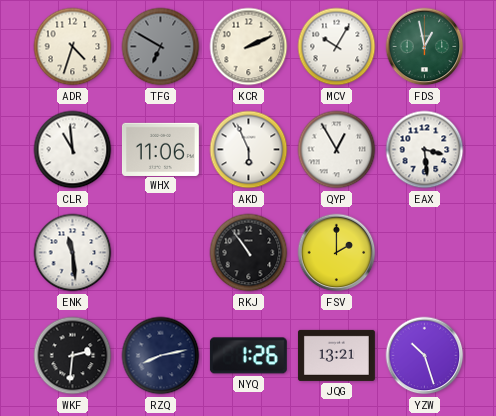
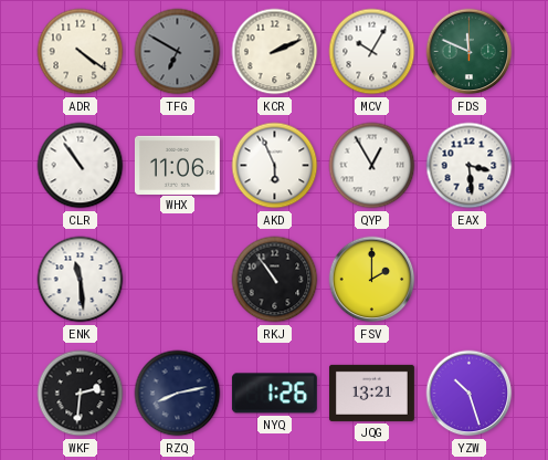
ADR: 4:33 -> 4:21
FDS: 12:58 -> 11:49
CLR: 10:59 -> 10:54
